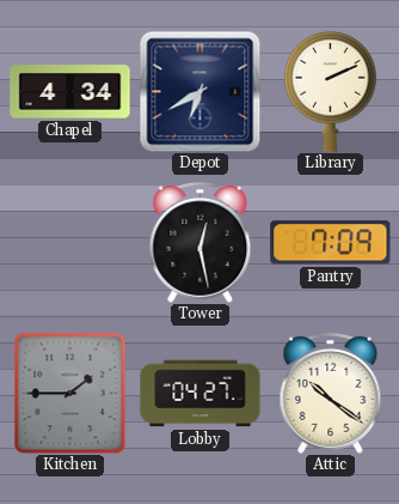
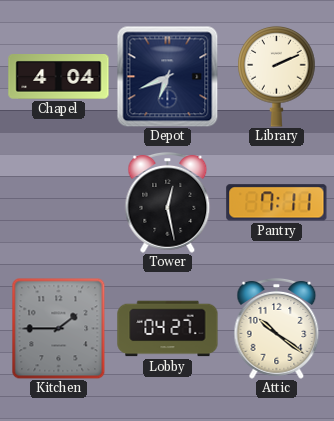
Chapel: 4:34 -> 4:04
Depot: 6:40 -> 6:41
Pantry: 7:09 -> 7:11
